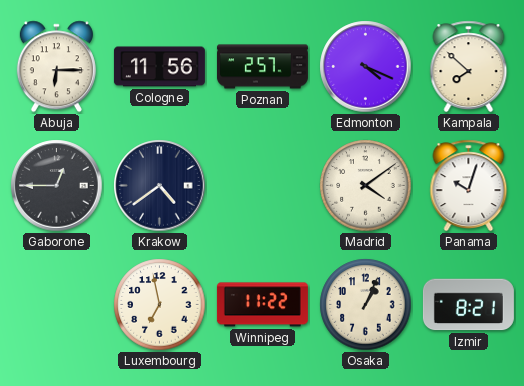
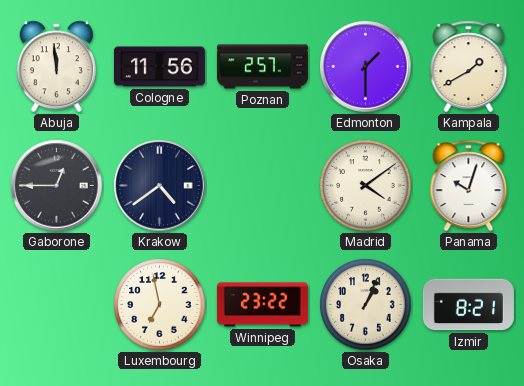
Abuja: 6:15 -> 11:59
Edmonton: 4:19 -> 1:30
Kampala: 7:52 -> 1:40
Winnipeg: 11:22 -> 23:22
